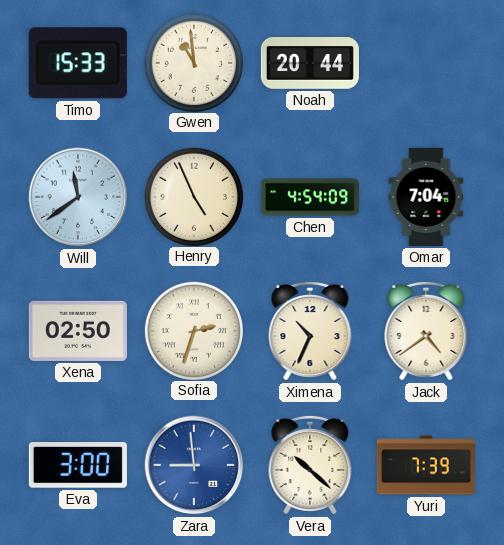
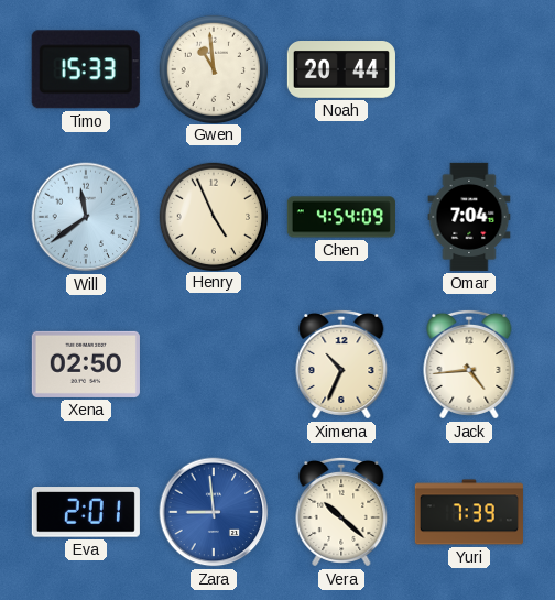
Sofia: 2:33 -> none
Jack: 4:39 -> 4:44
Eva: 3:00 -> 2:01
